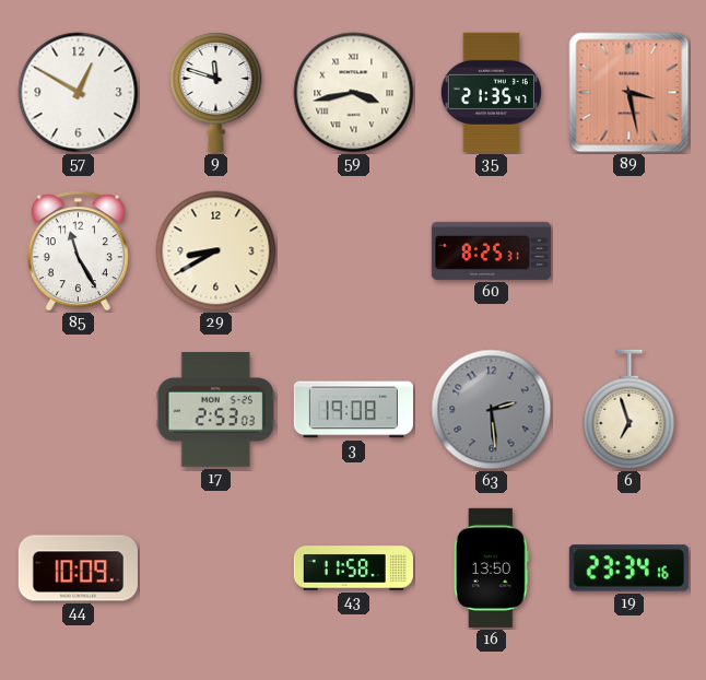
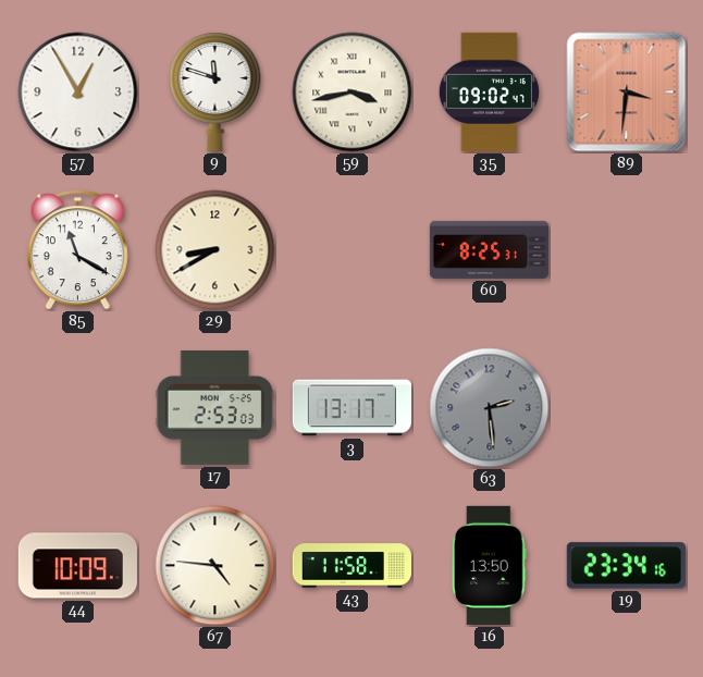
57: 12:50 -> 12:55
35: 21:35 -> 09:02
89: 3:28 -> 3:31
85: 11:25 -> 11:20
3: 19:08 -> 13:17
6: 6:57 -> none
67: none -> 4:46
